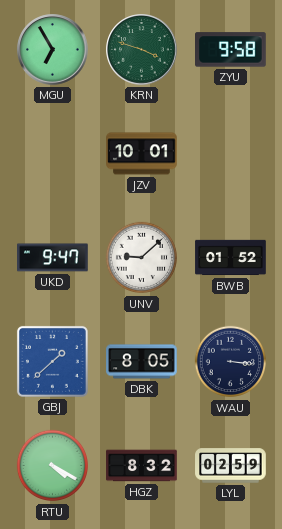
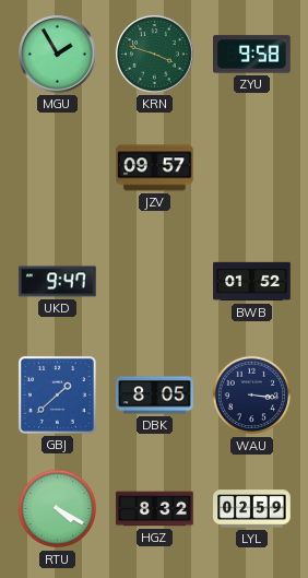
MGU: 6:55 -> 1:55
JZV: 10:01 -> 09:57
UNV: 9:08 -> none
